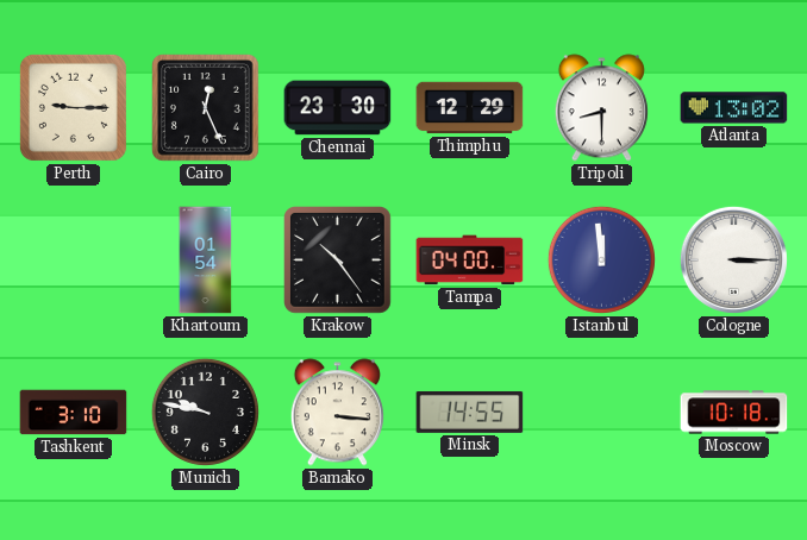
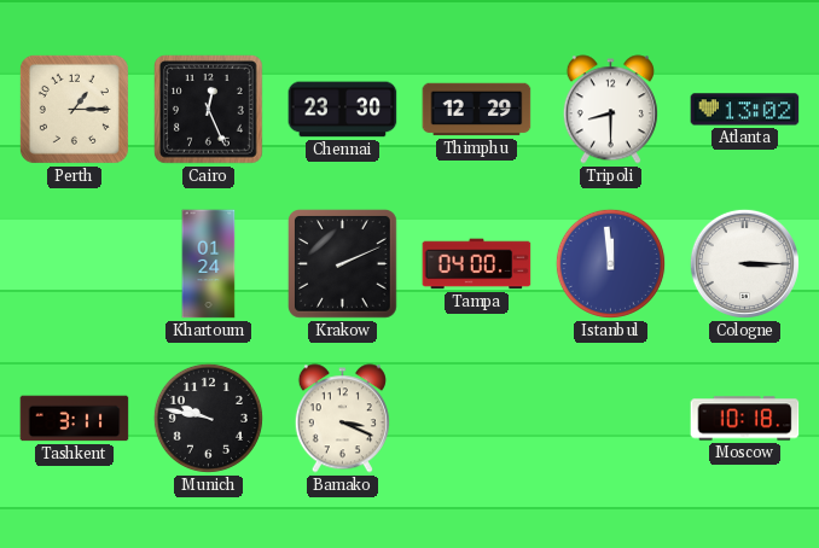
Perth: 9:15 -> 1:15
Khartoum: 01:54 -> 01:24
Krakow: 10:24 -> 2:11
Tashkent: 3:10 -> 3:11
Bamako: 3:16 -> 3:19
Minsk: 14:55 -> none
